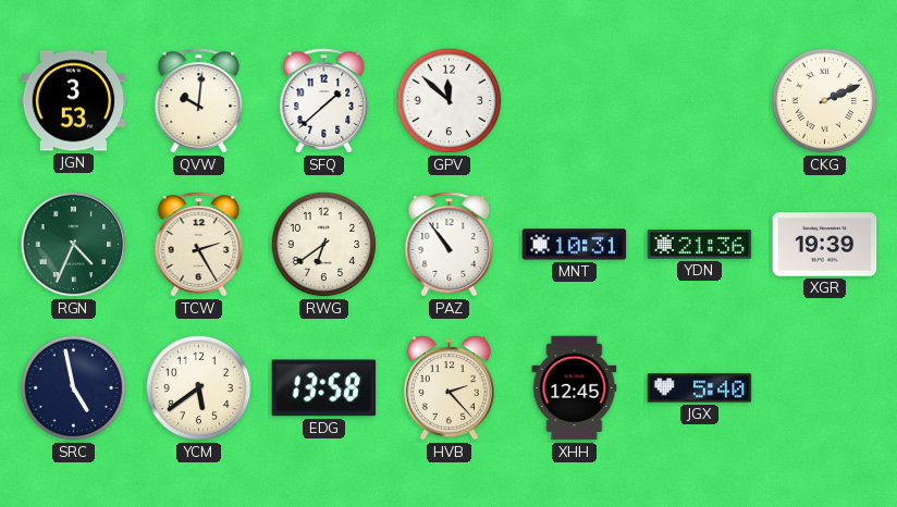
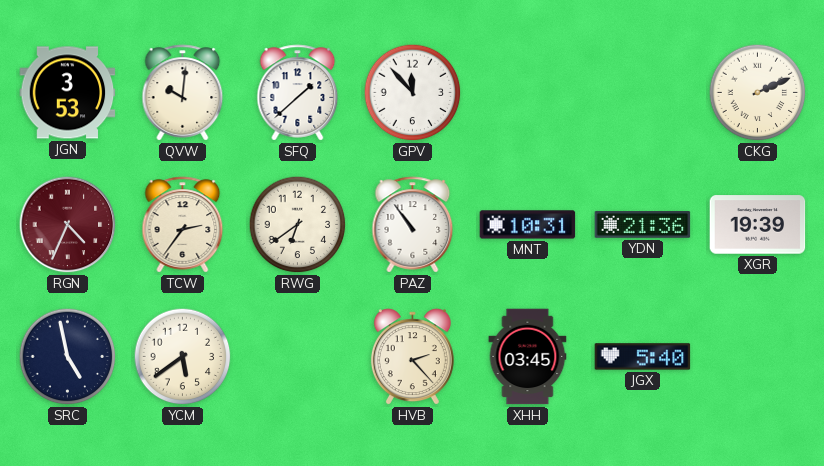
GPV: 11:52 -> 11:53
RGN dial: green -> burgundy
TCW: 2:25 -> 2:36
EDG: 13:58 -> none
XHH: 12:45 -> 03:45
